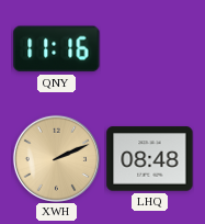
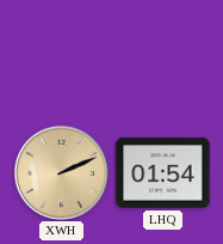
QNY: 11:16 -> none
LHQ: 08:48 -> 01:54
